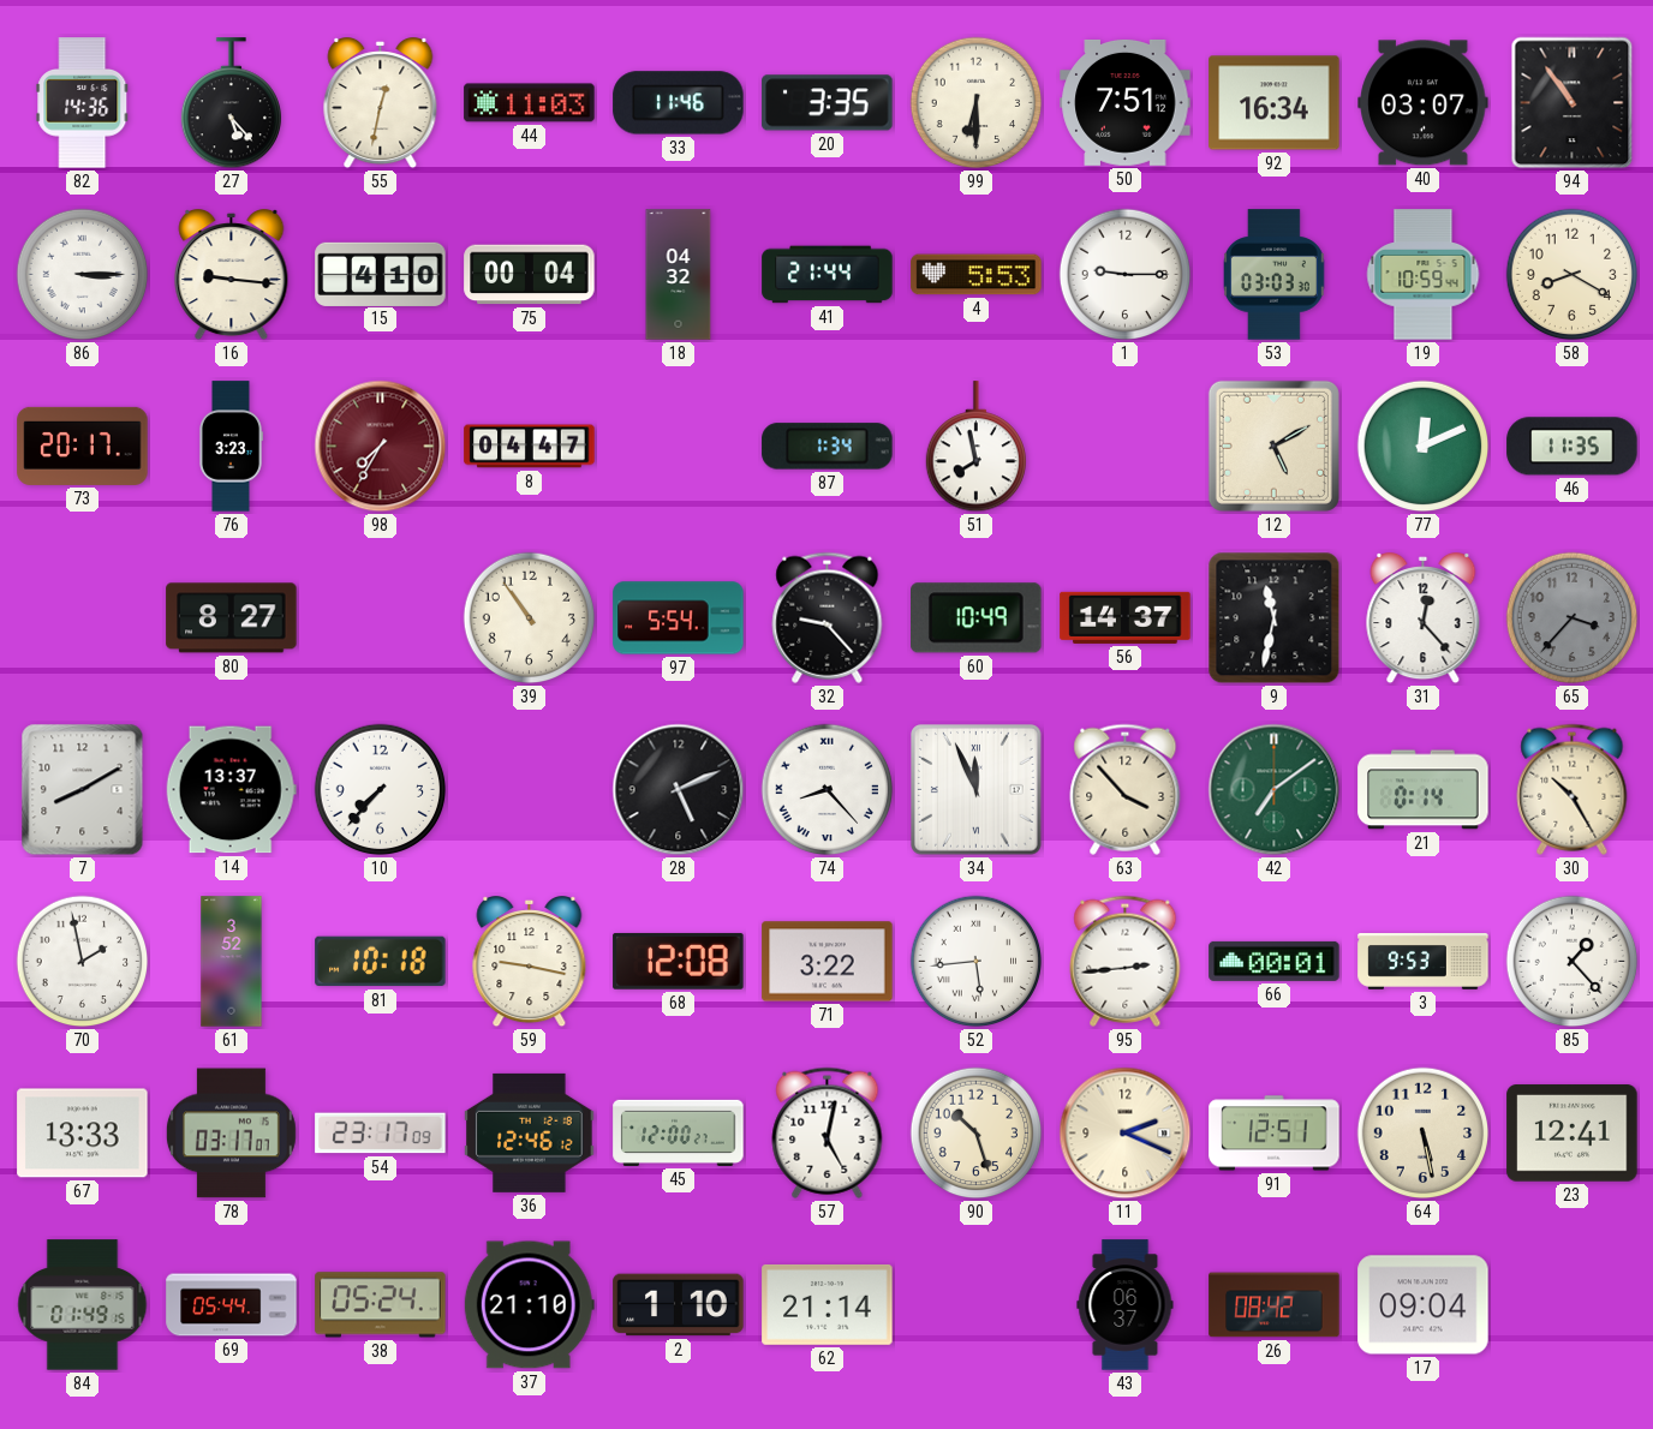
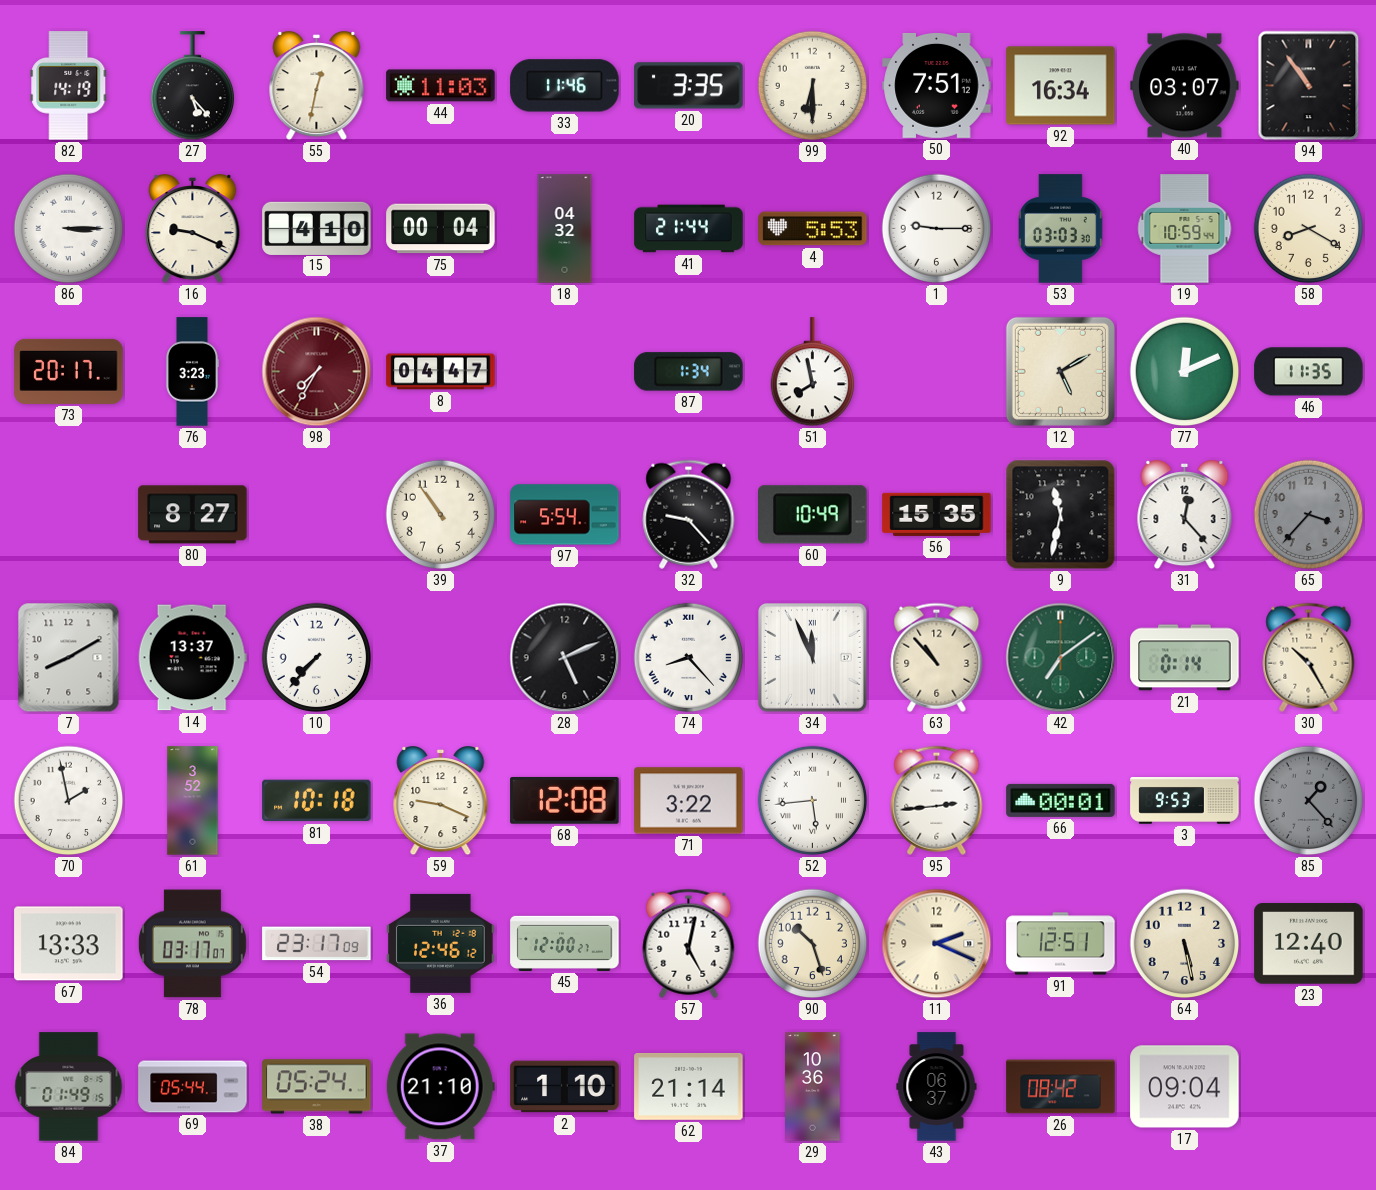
82: 14:36 -> 14:19
16: 9:16 -> 9:19
56: 14:37 -> 15:35
63: 3:53 -> 10:53
59: 9:17 -> 9:19
85 dial: white -> grey
23: 12:41 -> 12:40
29: none -> 10:36
